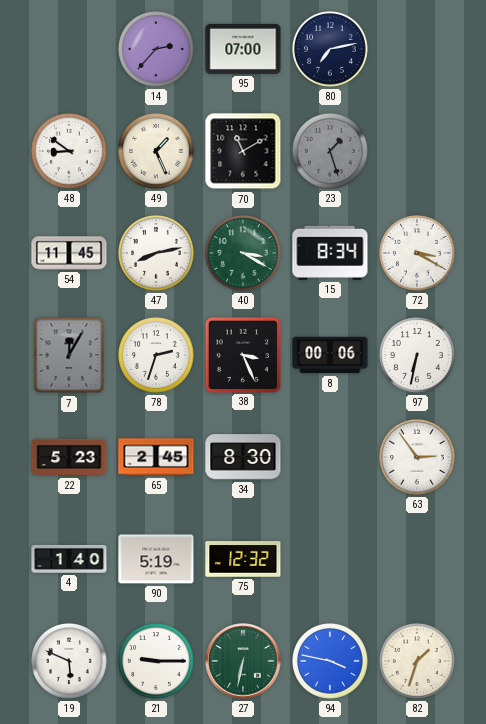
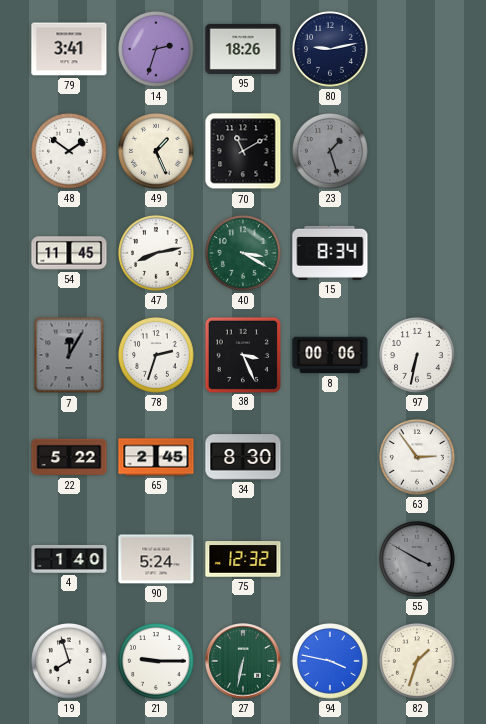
79: none -> 3:41
14: 2:37 -> 2:33
95: 07:00 -> 18:26
80: 7:13 -> 9:13
48: 8:51 -> 1:51
72: 3:20 -> none
22: 5:23 -> 5:22
90: 5:19 -> 5:24
55: none -> 3:50
19: 5:49 -> 7:57
